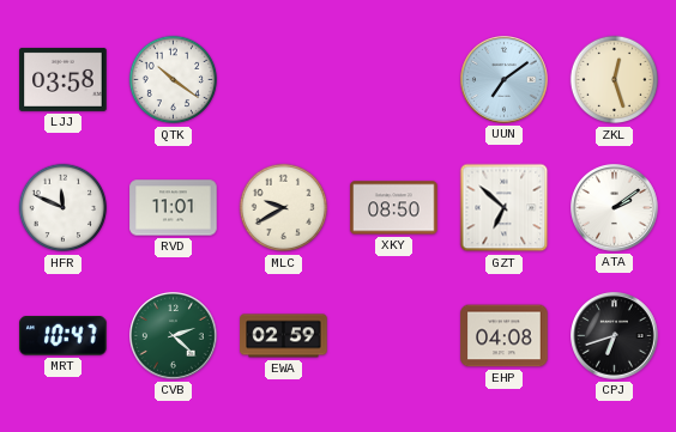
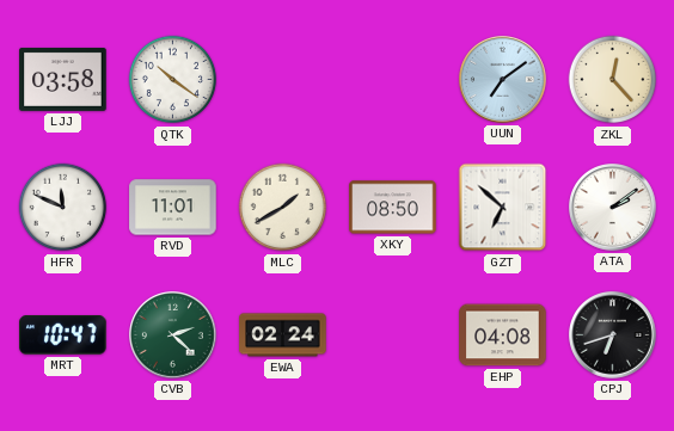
ZKL: 12:27 -> 12:23
MLC: 9:40 -> 1:40
EWA: 02:59 -> 02:24
